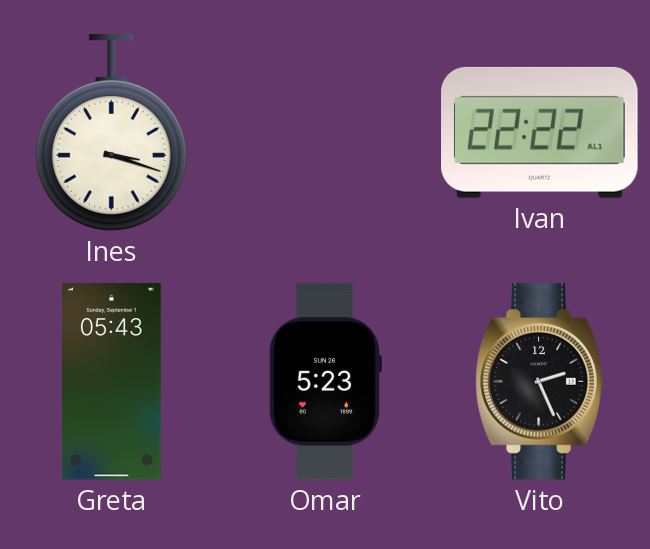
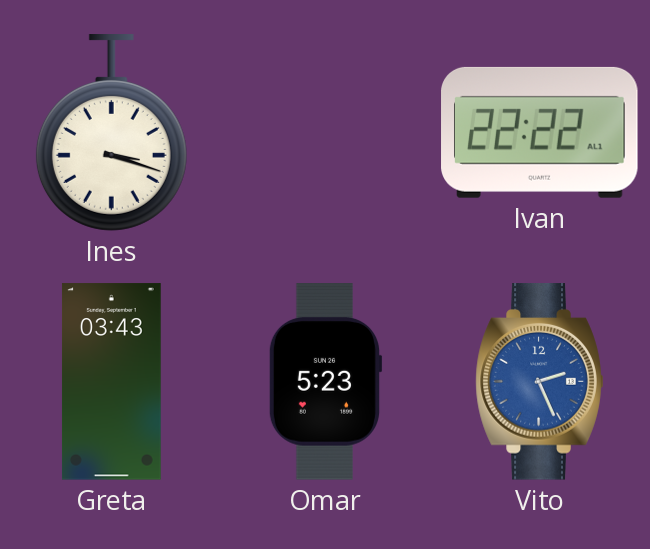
Greta: 05:43 -> 03:43
Vito dial: black -> blue
